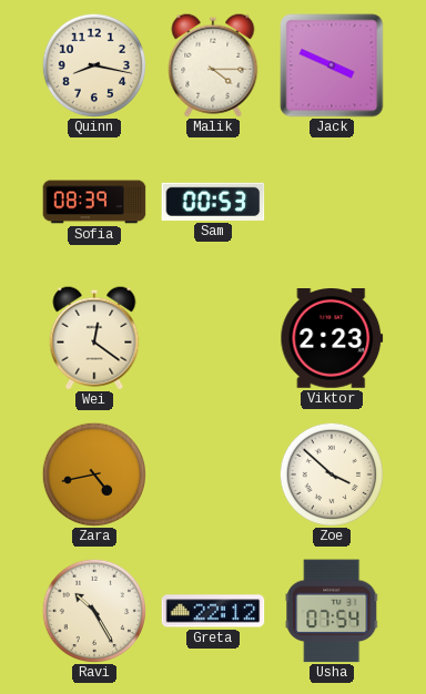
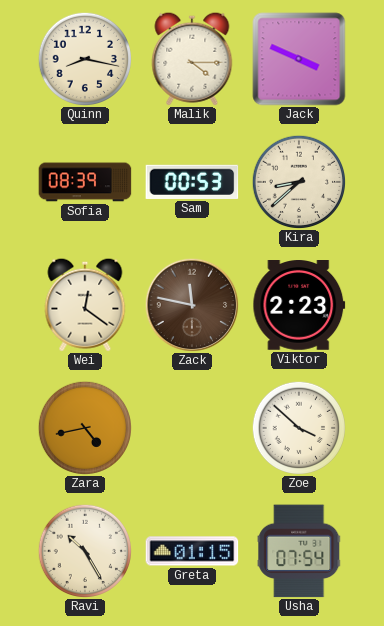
Kira: none -> 8:38
Zack: none -> 11:47
Greta: 22:12 -> 01:15
